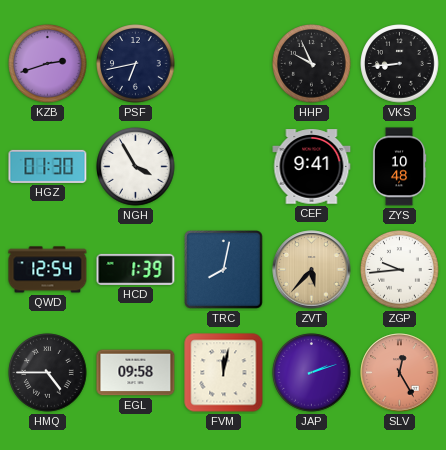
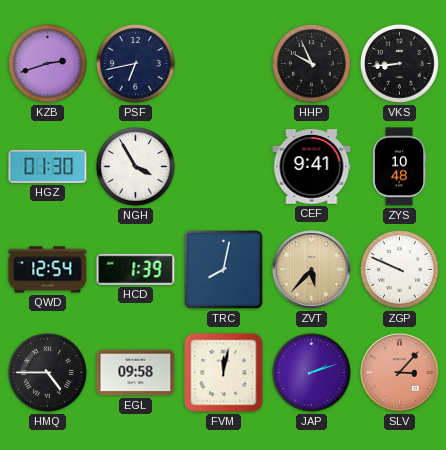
ZGP: 9:44 -> 9:49
SLV: 12:25 -> 3:07
